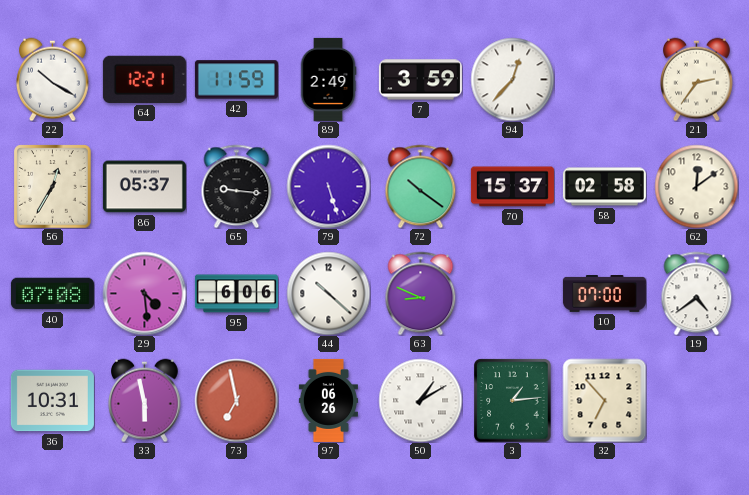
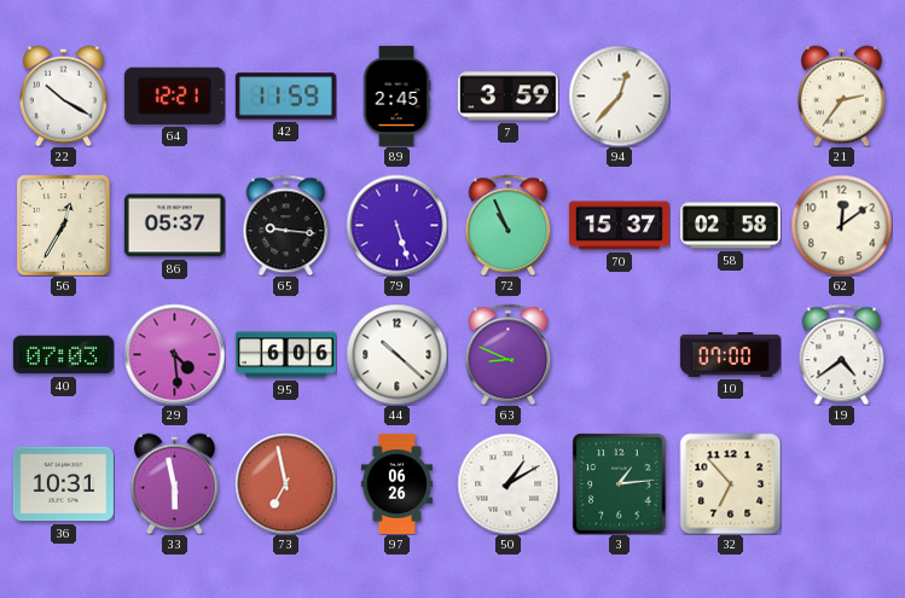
89: 2:49 -> 2:45
72: 10:21 -> 10:56
40: 07:08 -> 07:03
